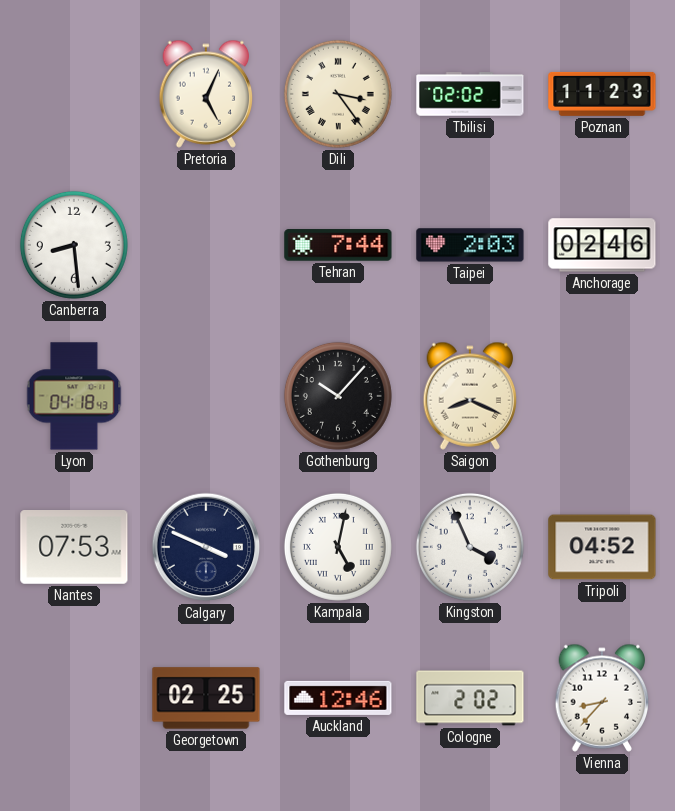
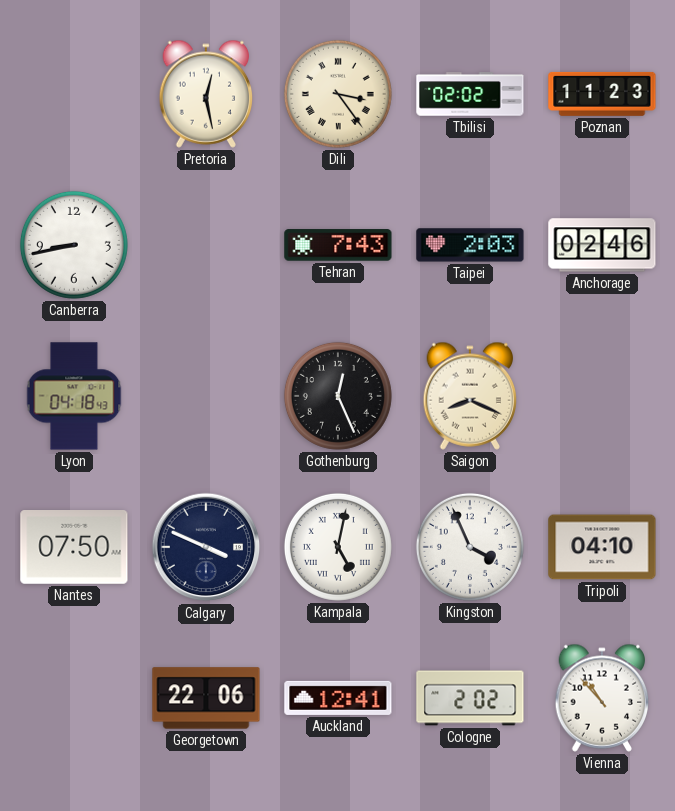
Pretoria: 5:04 -> 12:28
Canberra: 8:29 -> 8:43
Tehran: 7:44 -> 7:43
Gothenburg: 10:07 -> 12:26
Nantes: 07:53 -> 07:50
Tripoli: 04:52 -> 04:10
Georgetown: 02:25 -> 22:06
Auckland: 12:46 -> 12:41
Vienna: 8:37 -> 10:53
